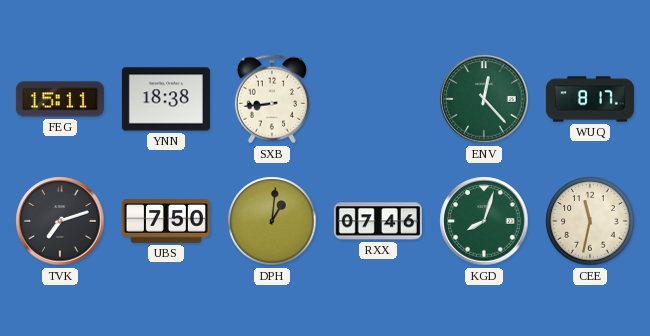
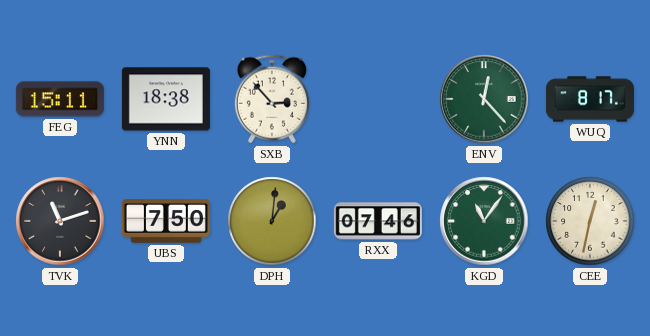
SXB: 8:44 -> 2:53
TVK: 7:12 -> 11:12
KGD: 8:03 -> 11:06
CEE: 11:32 -> 12:32
